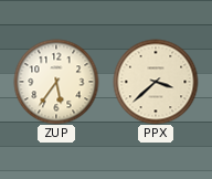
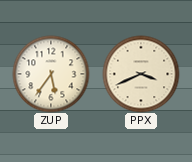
PPX: 3:38 -> 3:41
